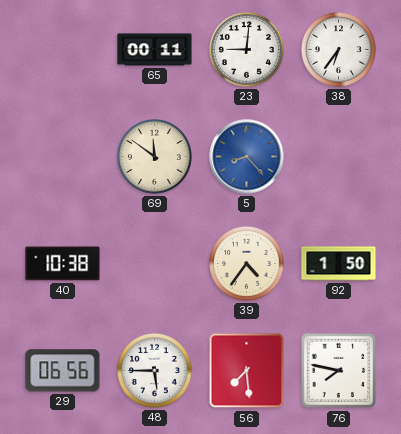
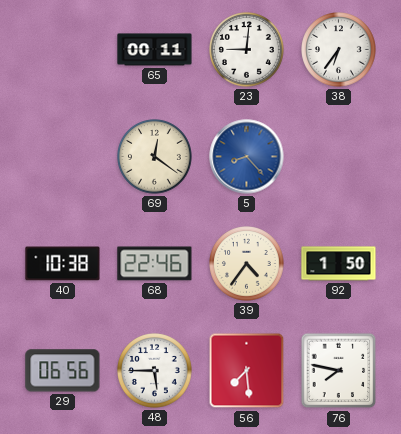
69: 11:51 -> 12:21
68: none -> 22:46
